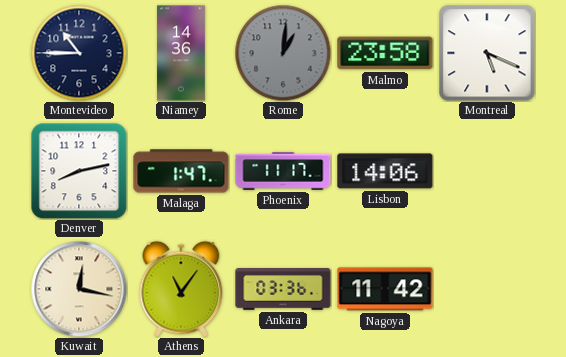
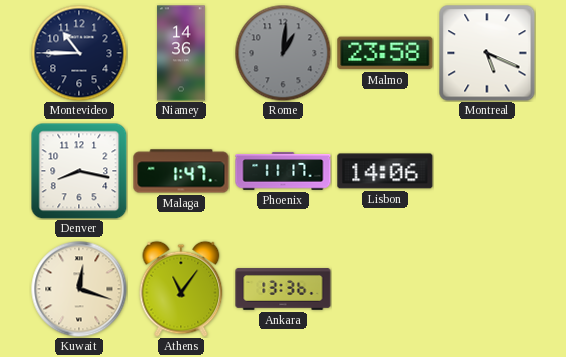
Denver: 8:13 -> 8:17
Kuwait: 12:17 -> 12:18
Ankara: 03:36 -> 13:36
Nagoya: 11:42 -> none
